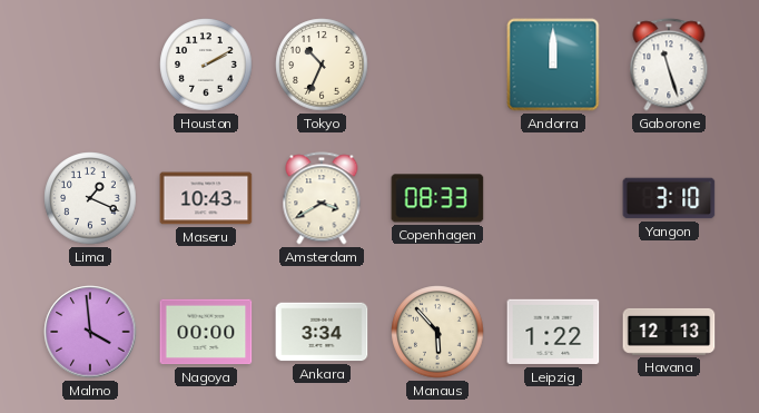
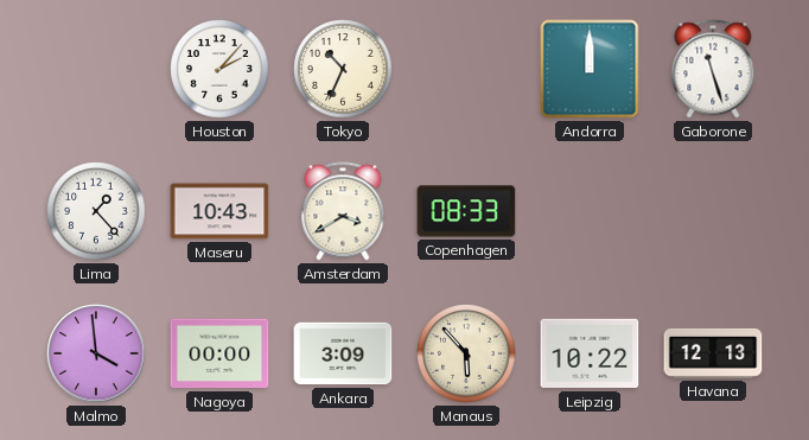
Houston: 2:10 -> 2:07
Lima: 1:19 -> 1:23
Yangon: 3:10 -> none
Ankara: 3:34 -> 3:09
Leipzig: 1:22 -> 10:22
